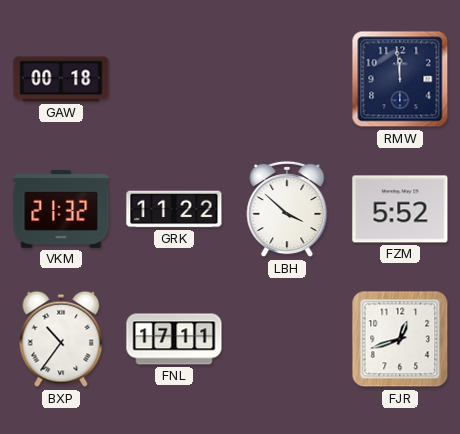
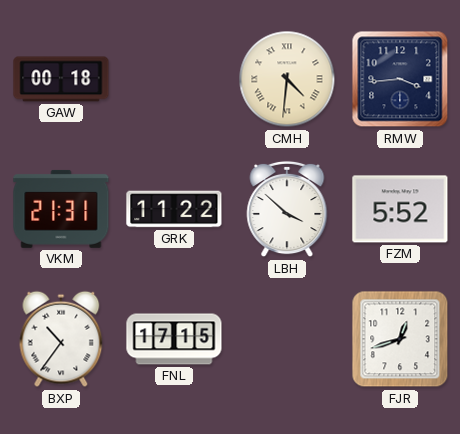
CMH: none -> 4:31
RMW: 11:59 -> 3:44
VKM: 21:32 -> 21:31
FNL: 17:11 -> 17:15
